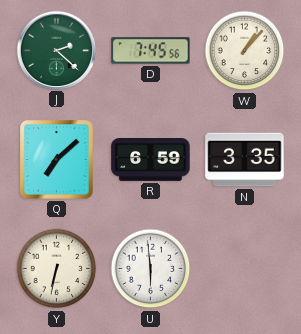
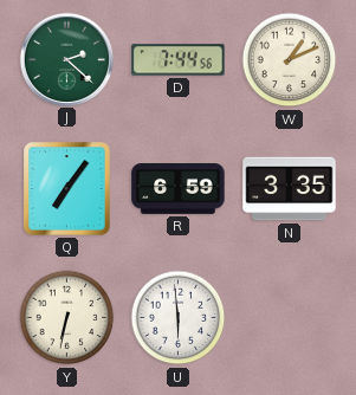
D: 7:45 -> 7:44
W: 1:07 -> 1:11
Q: 7:08 -> 7:06
